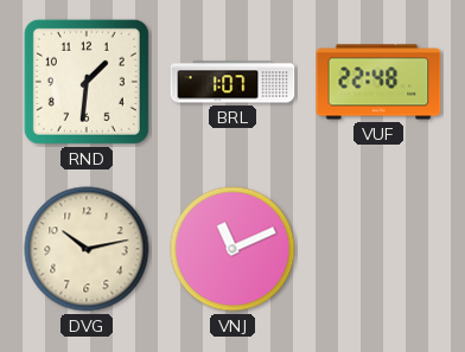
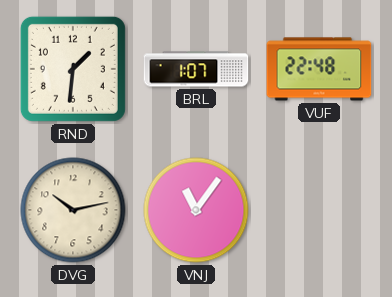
VNJ: 11:11 -> 11:06
